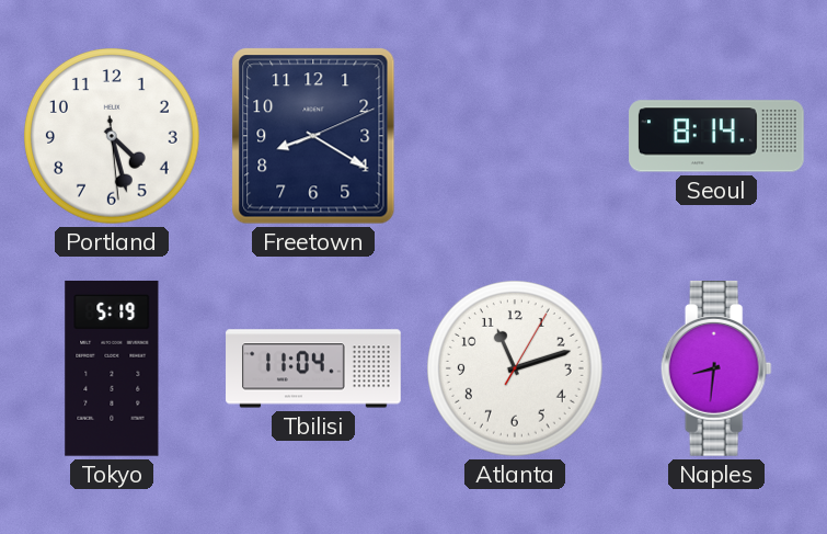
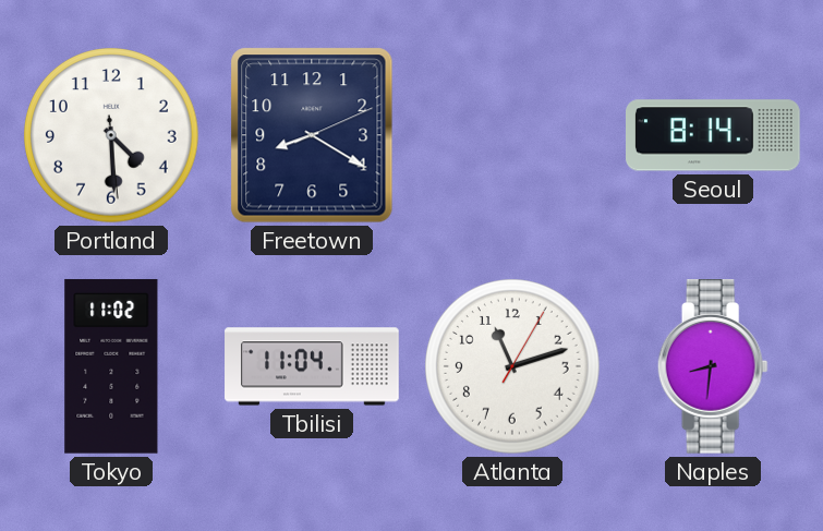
Portland: 4:27 -> 4:29
Tokyo: 5:19 -> 11:02
